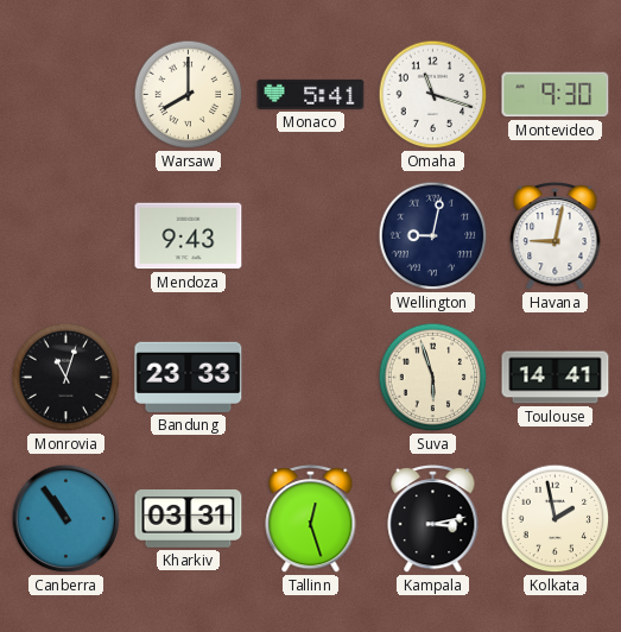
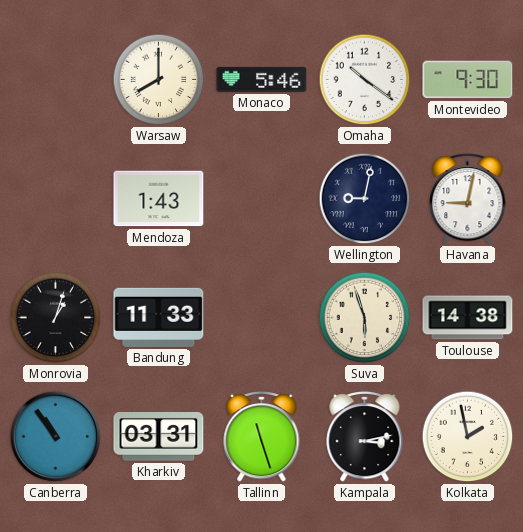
Monaco: 5:41 -> 5:46
Omaha: 11:18 -> 10:21
Mendoza: 9:43 -> 1:43
Monrovia: 11:03 -> 1:03
Bandung: 23:33 -> 11:33
Toulouse: 14:41 -> 14:38
Tallinn: 12:27 -> 11:27
